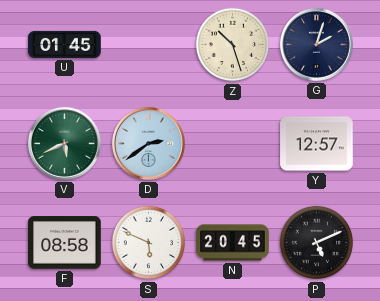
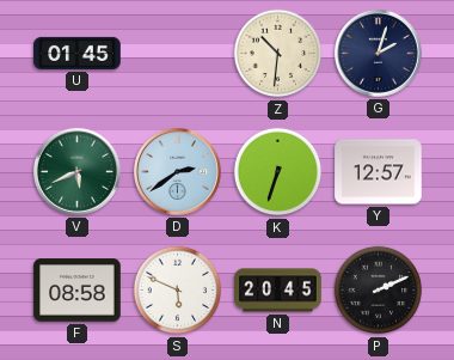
Z: 10:27 -> 10:31
K: none -> 6:33
P: 5:11 -> 2:11
